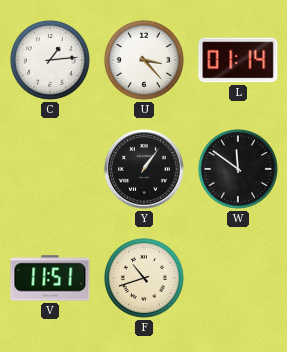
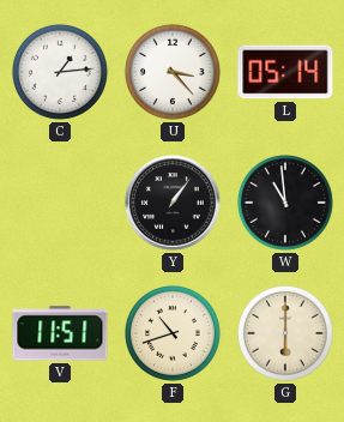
L: 01:14 -> 05:14
W: 11:51 -> 10:59
G: none -> 6:00
